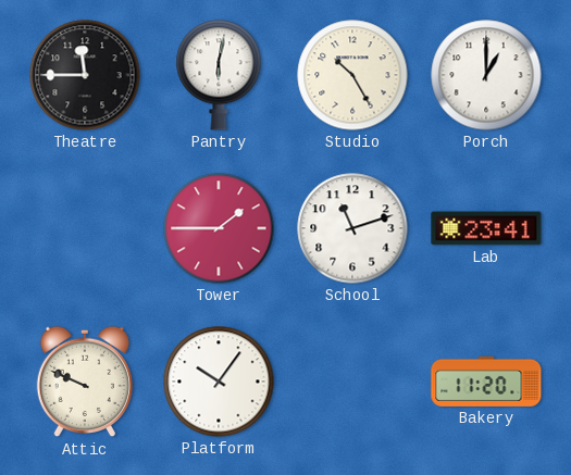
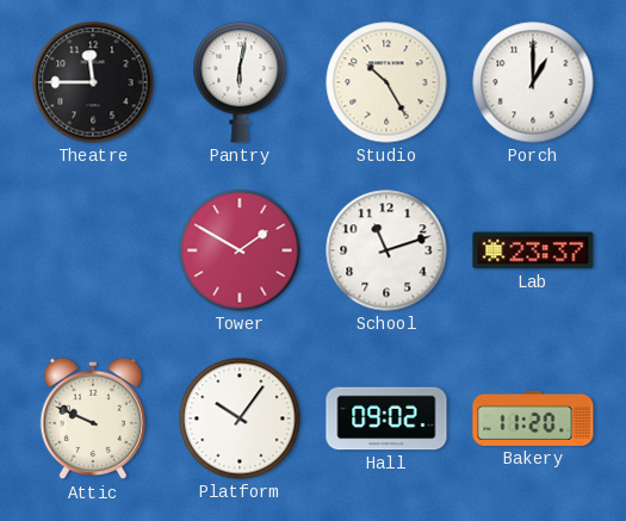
Tower: 1:45 -> 1:50
Lab: 23:41 -> 23:37
Hall: none -> 09:02
